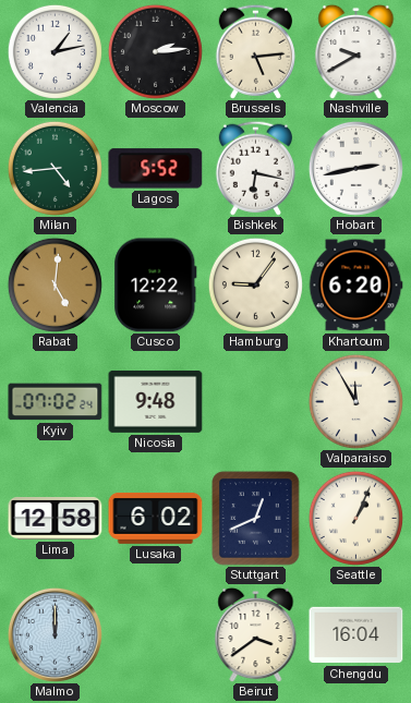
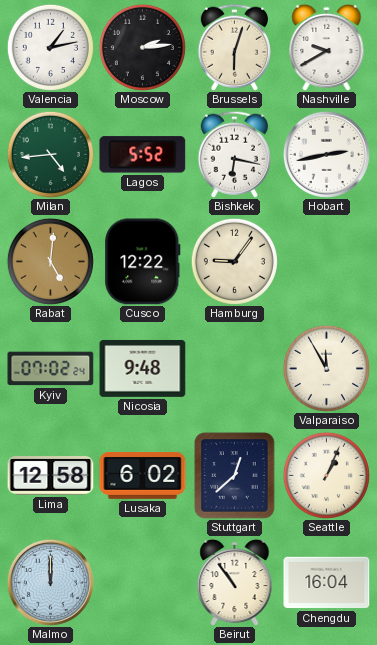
Brussels: 5:14 -> 6:03
Khartoum: 6:20 -> none
Stuttgart: 12:41 -> 12:38
Beirut: 3:39 -> 10:54
